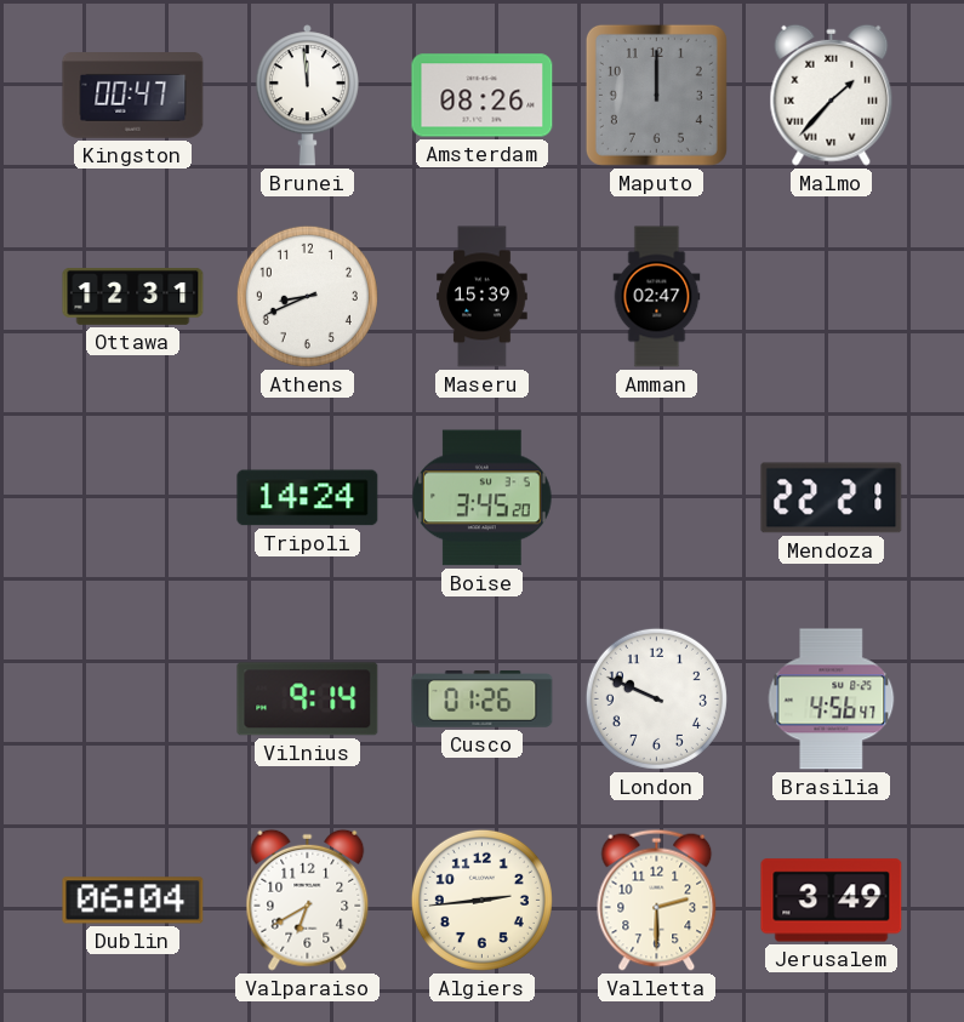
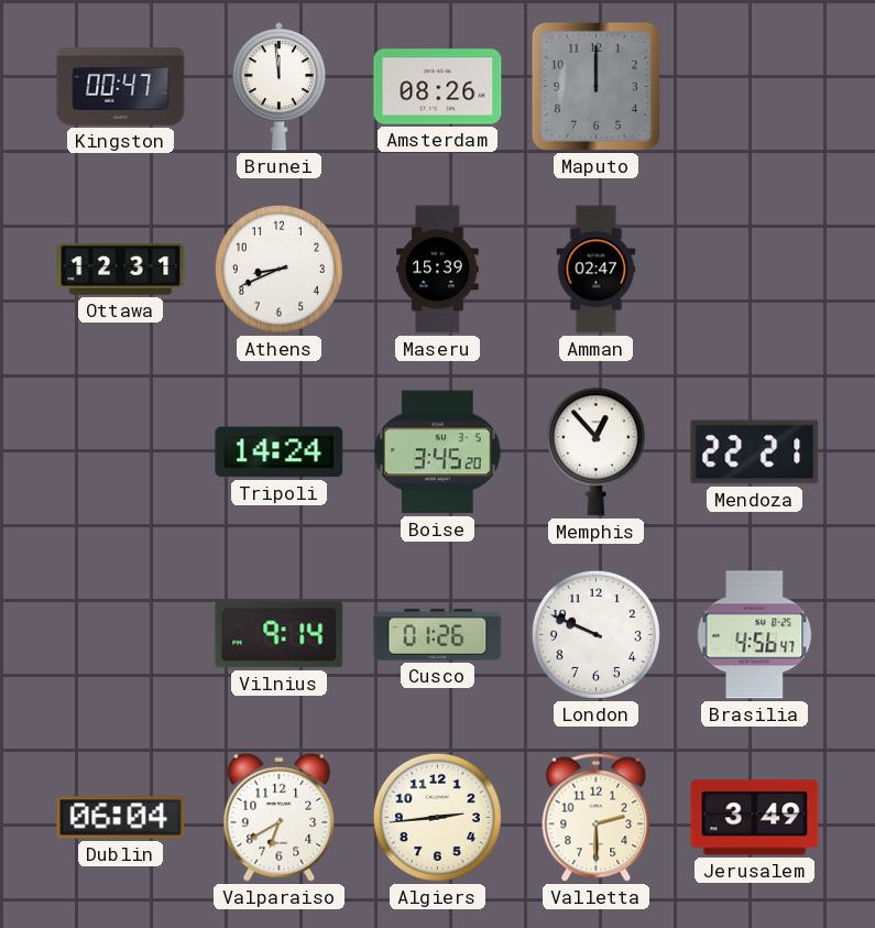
Malmo: 1:37 -> none
Memphis: none -> 12:53
